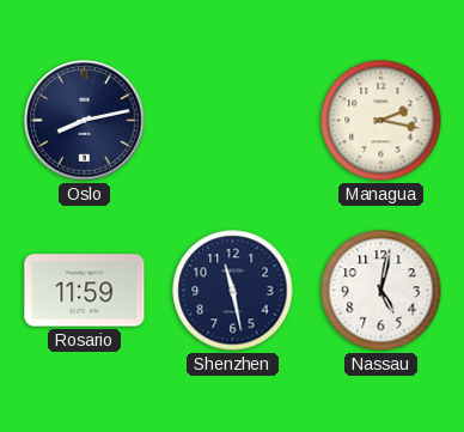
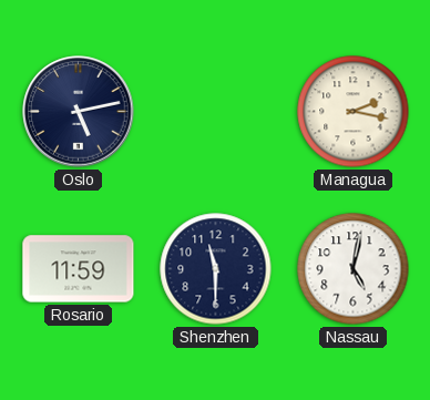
Oslo: 8:13 -> 5:13
Shenzhen: 11:28 -> 11:30
